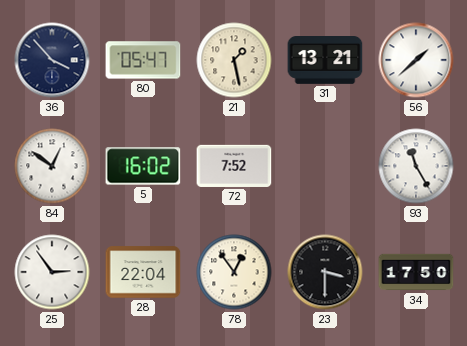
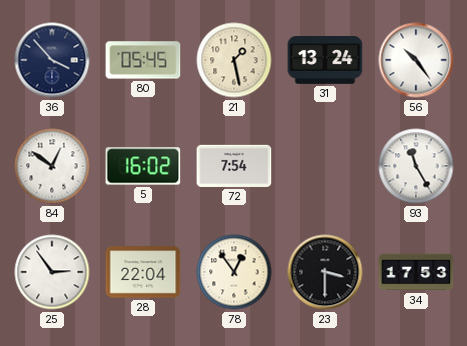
80: 05:47 -> 05:45
31: 13:21 -> 13:24
56: 1:38 -> 10:24
72: 7:52 -> 7:54
34: 17:50 -> 17:53
